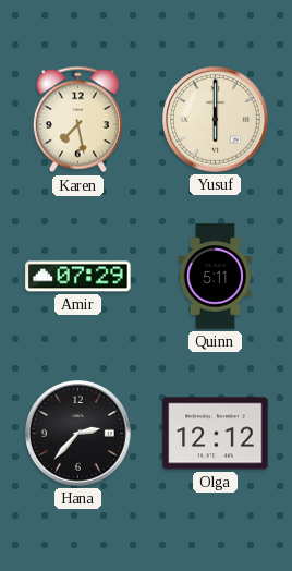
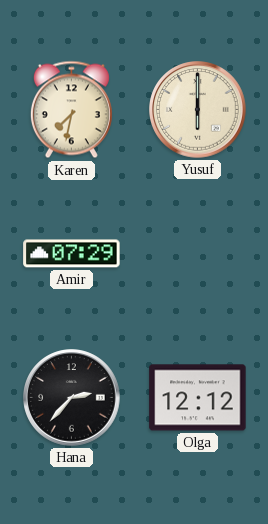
Karen: 7:28 -> 7:32
Quinn: 5:11 -> none
